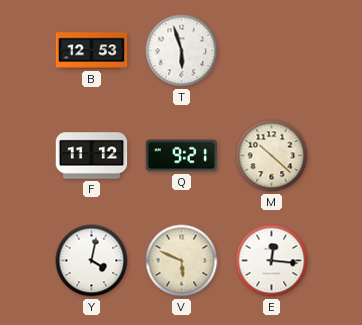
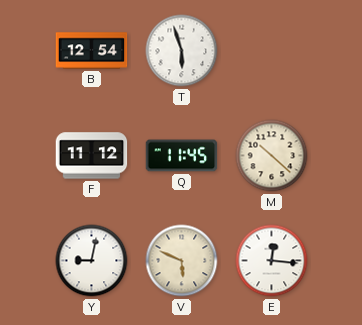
B: 12:53 -> 12:54
Q: 9:21 -> 11:45
Y: 4:02 -> 9:02
